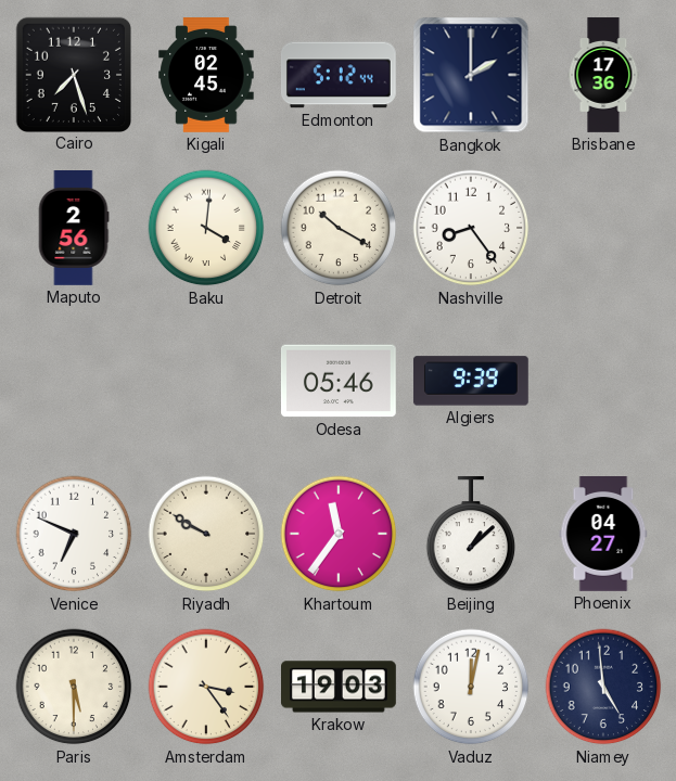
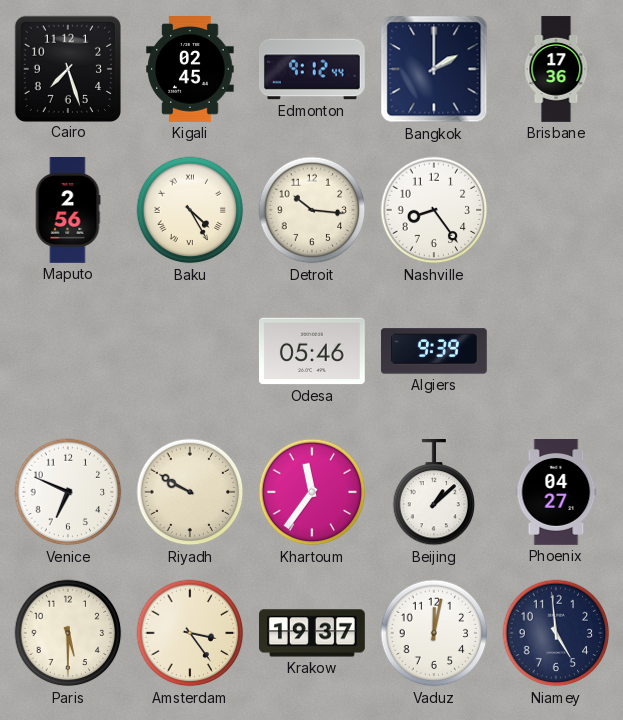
Edmonton: 5:12 -> 9:12
Baku: 4:01 -> 4:25
Detroit: 10:20 -> 10:16
Krakow: 19:03 -> 19:37
